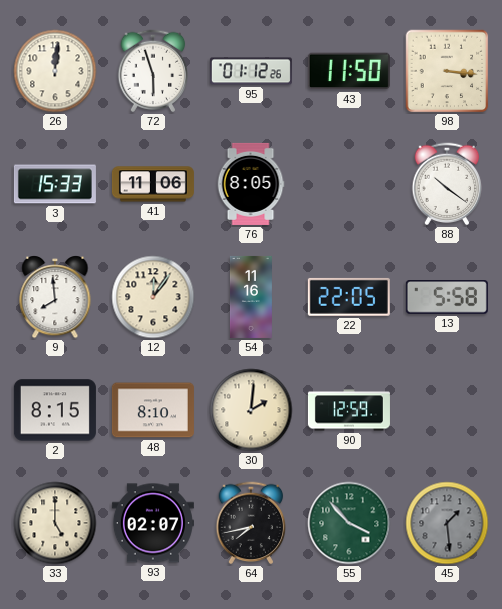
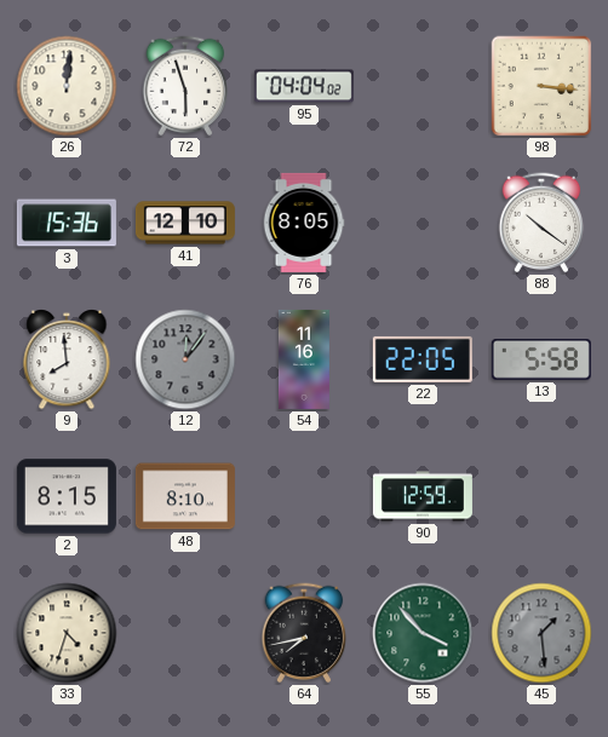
95: 01:12 -> 04:04
43: 11:50 -> none
3: 15:33 -> 15:36
41: 11:06 -> 12:10
12 dial: cream -> grey
30: 2:01 -> none
33: 5:00 -> 4:33
93: 02:07 -> none
